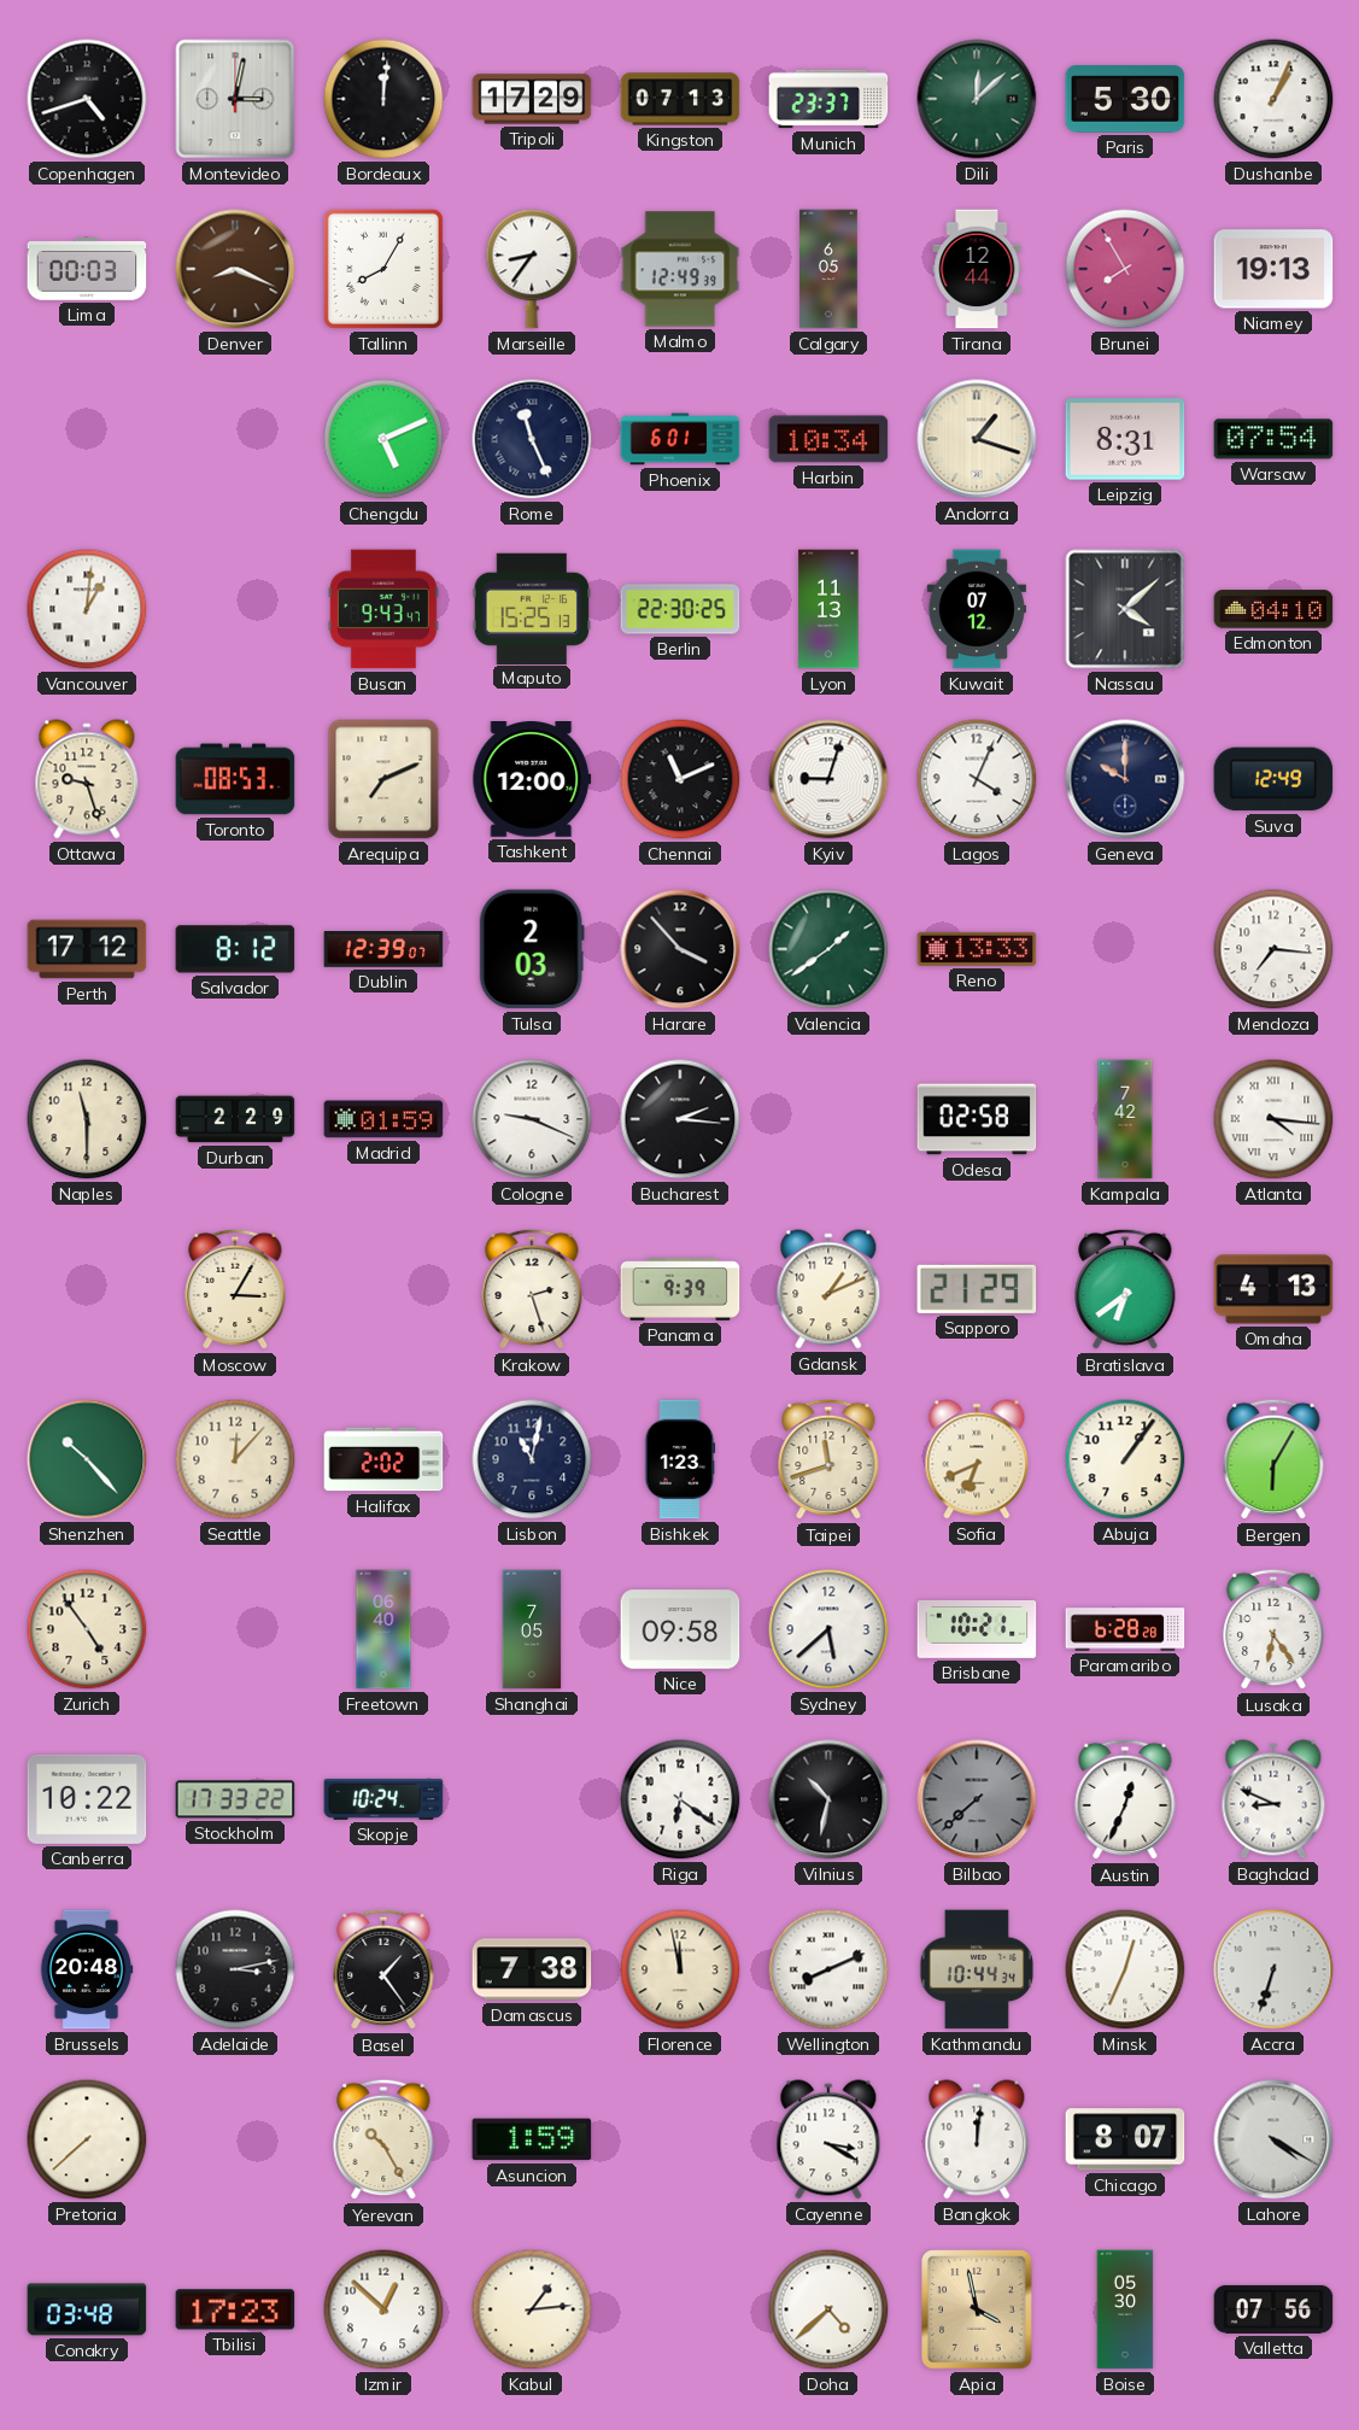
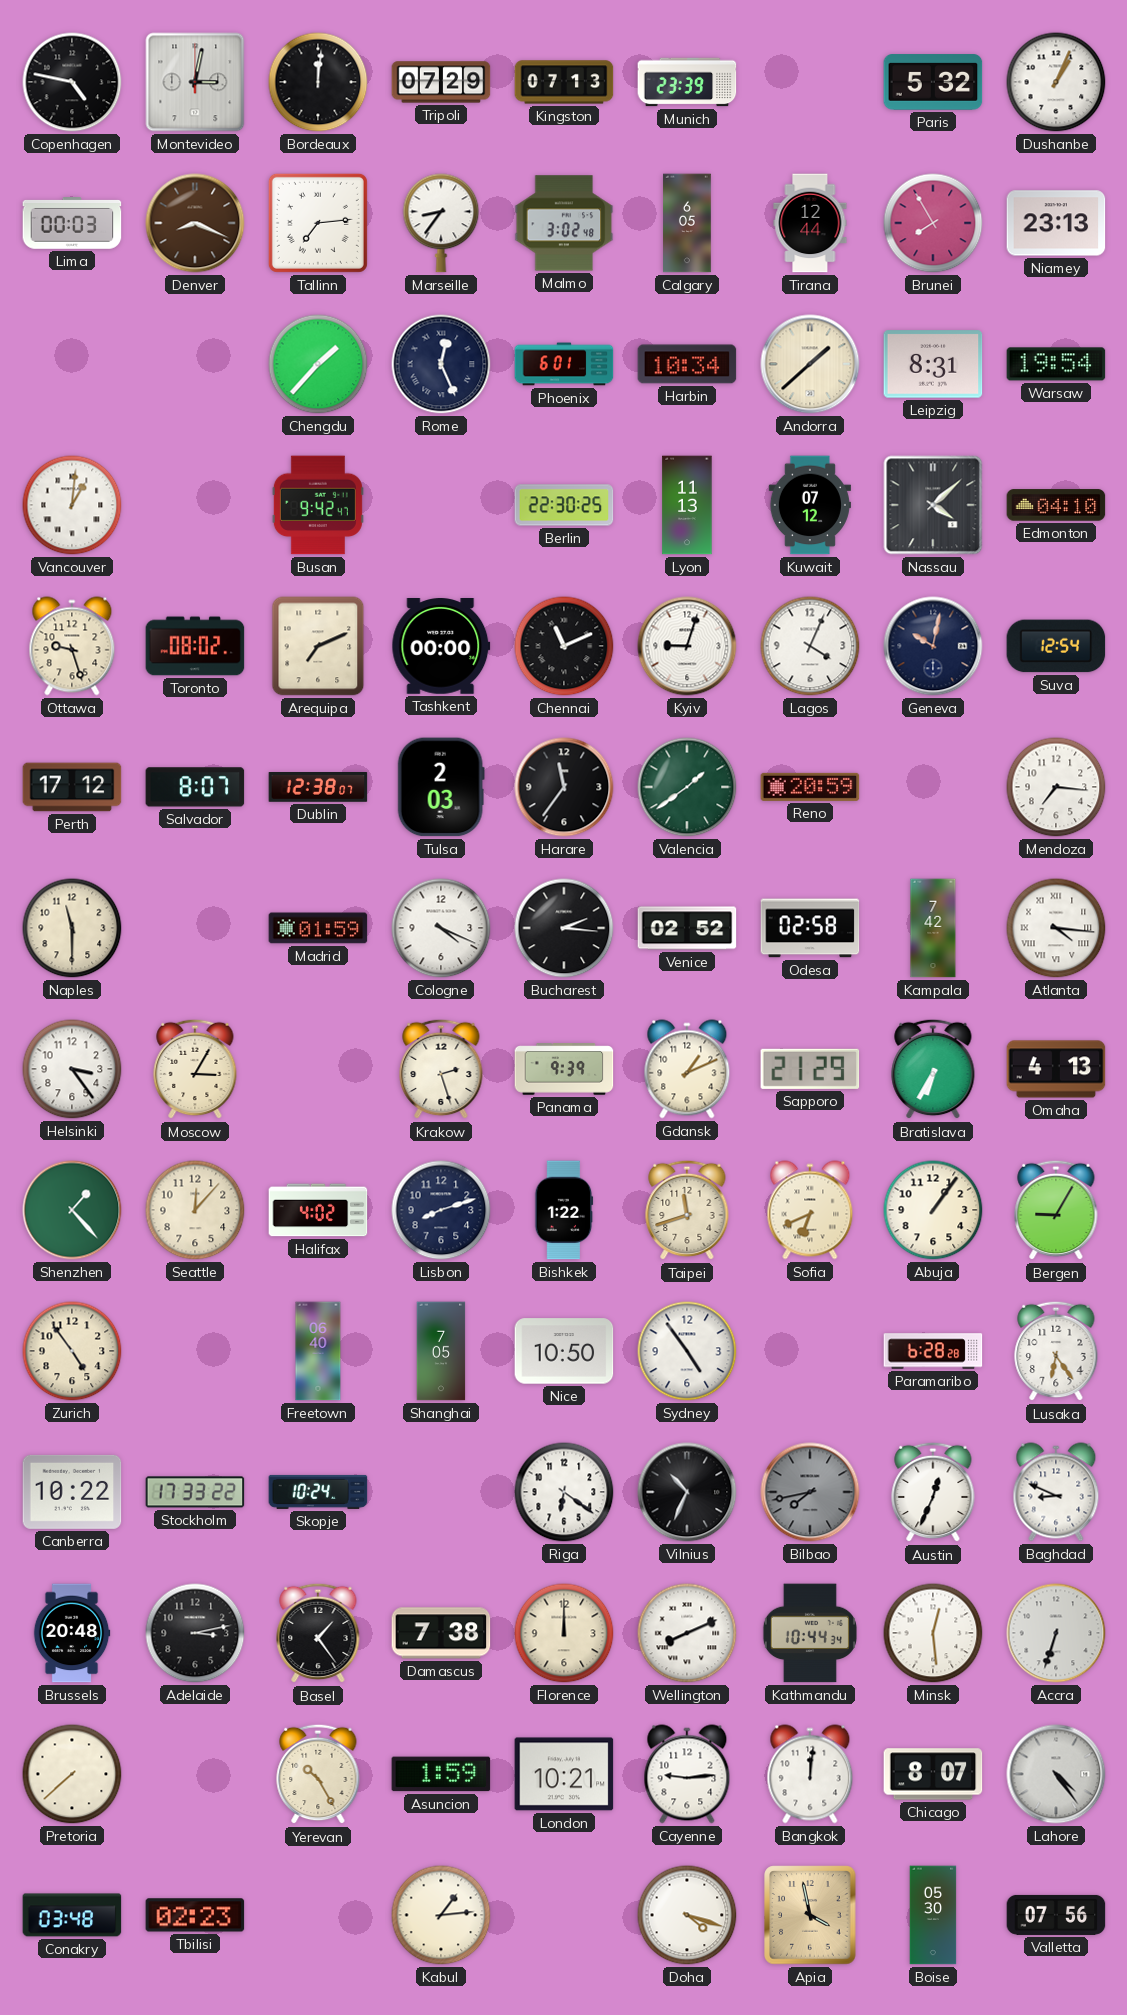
Copenhagen: 4:42 -> 4:47
Tripoli: 17:29 -> 07:29
Munich: 23:37 -> 23:39
Dili: 12:08 -> none
Paris: 5:30 -> 5:32
Tallinn: 8:05 -> 7:14
Malmo: 12:49 -> 3:02
Niamey: 19:13 -> 23:13
Chengdu: 5:11 -> 1:37
Rome: 11:26 -> 12:26
Andorra: 1:18 -> 1:38
Warsaw: 07:54 -> 19:54
Busan: 9:43 -> 9:42
Maputo: 15:25 -> none
Toronto: 08:53 -> 08:02
Tashkent: 12:00 -> 00:00
Geneva: 10:00 -> 10:02
Suva: 12:49 -> 12:54
Salvador: 8:12 -> 8:07
Dublin: 12:39 -> 12:38
Harare: 3:53 -> 11:36
Reno: 13:33 -> 20:59
Durban: 2:29 -> none
Cologne: 9:19 -> 4:19
Venice: none -> 02:52
Helsinki: none -> 3:24
Bratislava: 6:39 -> 6:35
Shenzhen: 10:23 -> 1:23
Halifax: 2:02 -> 4:02
Lisbon: 11:02 -> 8:12
Bishkek: 1:23 -> 1:22
Bergen: 6:05 -> 9:05
Nice: 09:58 -> 10:50
Sydney: 5:38 -> 4:54
Brisbane: 10:21 -> none
Vilnius: 10:32 -> 10:34
Bilbao: 7:38 -> 7:43
Florence: 11:58 -> 12:00
Minsk: 12:34 -> 12:29
London: none -> 10:21
Cayenne: 3:20 -> 9:14
Lahore: 4:20 -> 4:24
Tbilisi: 17:23 -> 02:23
Izmir: 12:52 -> none
Doha: 4:38 -> 4:18
